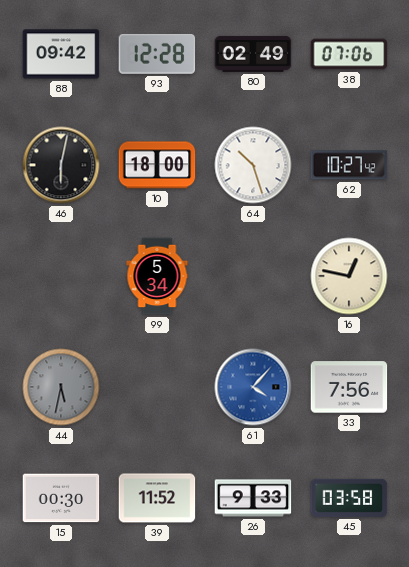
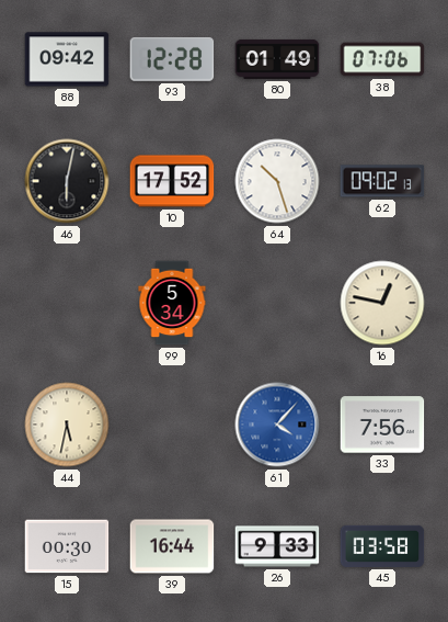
80: 02:49 -> 01:49
10: 18:00 -> 17:52
62: 10:27 -> 09:02
44 dial: grey -> cream
39: 11:52 -> 16:44
